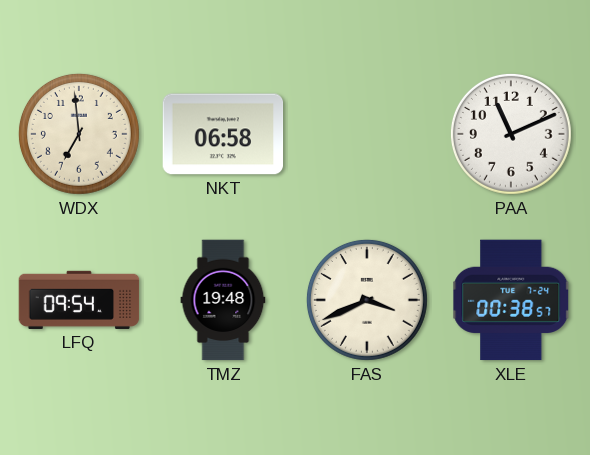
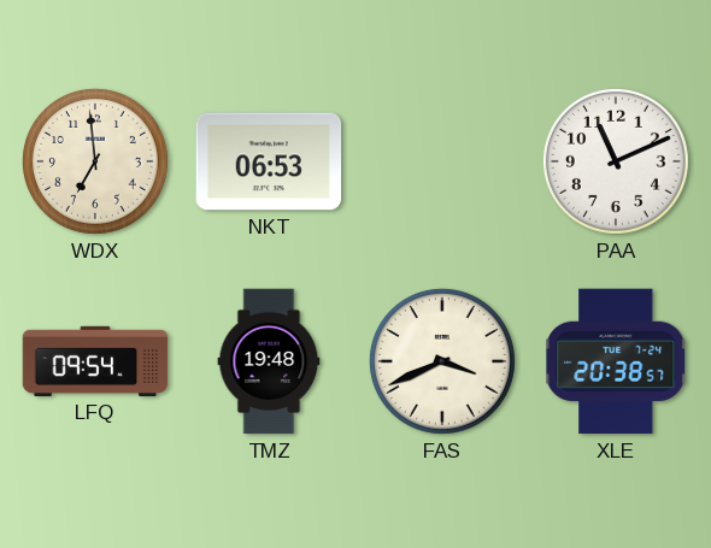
NKT: 06:58 -> 06:53
XLE: 00:38 -> 20:38
